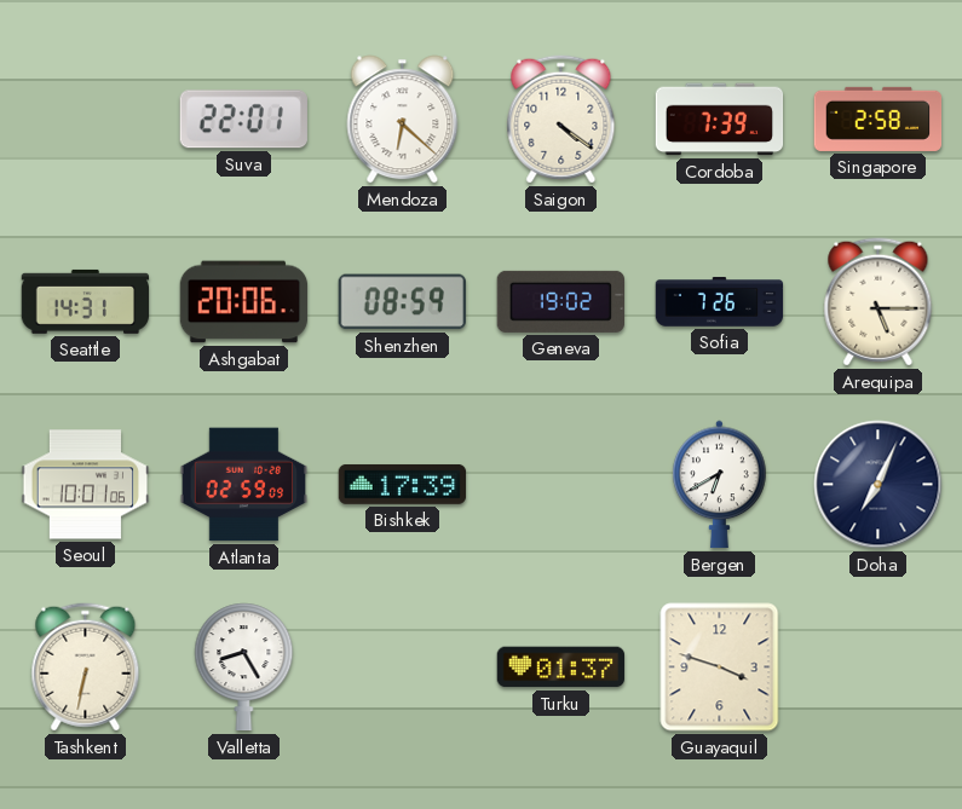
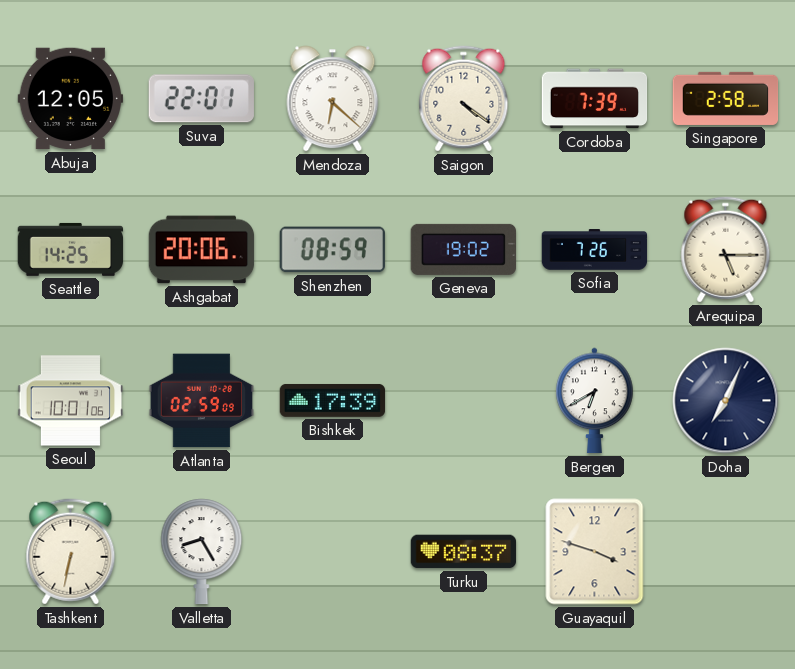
Abuja: none -> 12:05
Seattle: 14:31 -> 14:25
Turku: 01:37 -> 08:37
